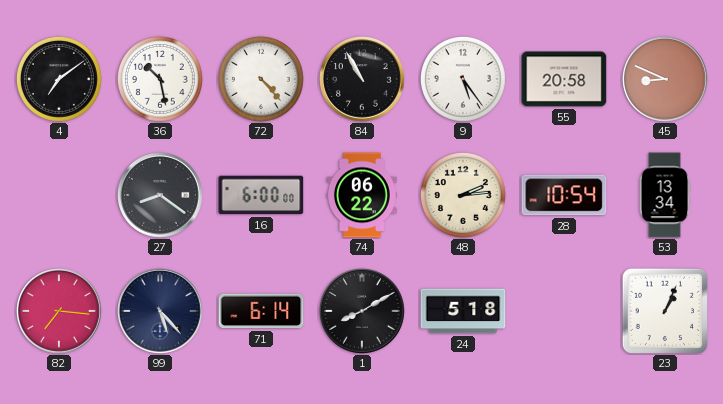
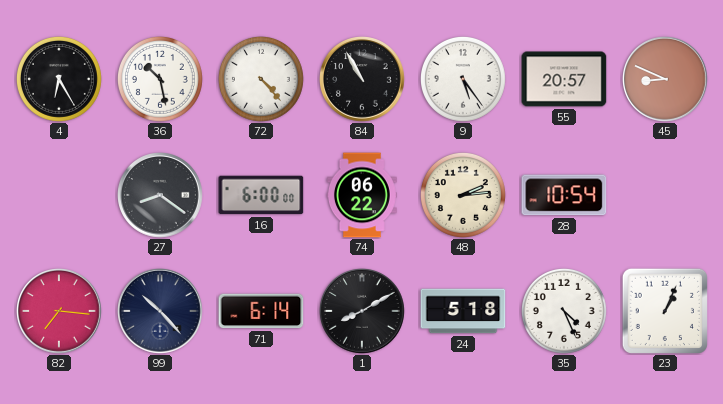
4: 7:09 -> 6:25
55: 20:58 -> 20:57
53: 13:34 -> none
99: 5:23 -> 10:23
35: none -> 4:26
